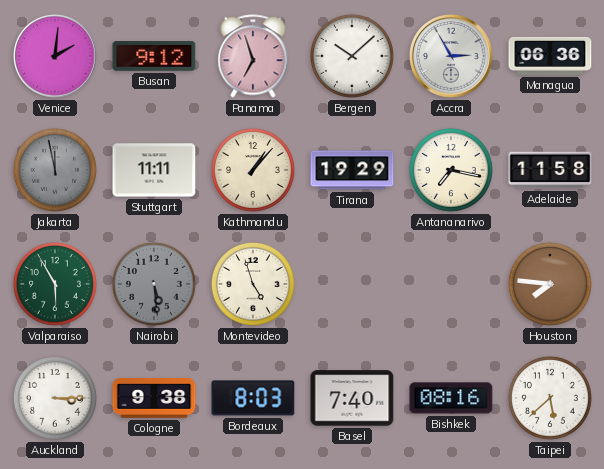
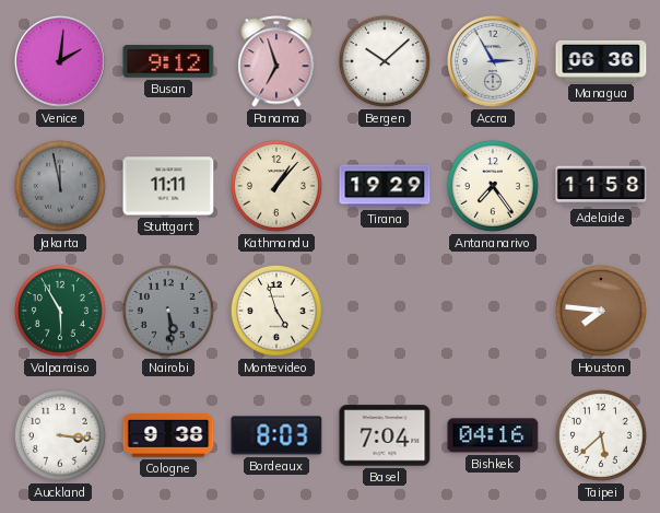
Antananarivo: 7:17 -> 7:24
Auckland: 3:15 -> 3:16
Basel: 7:40 -> 7:04
Bishkek: 08:16 -> 04:16
